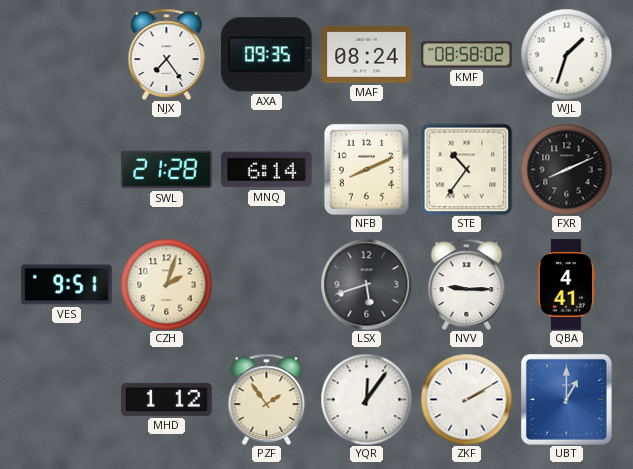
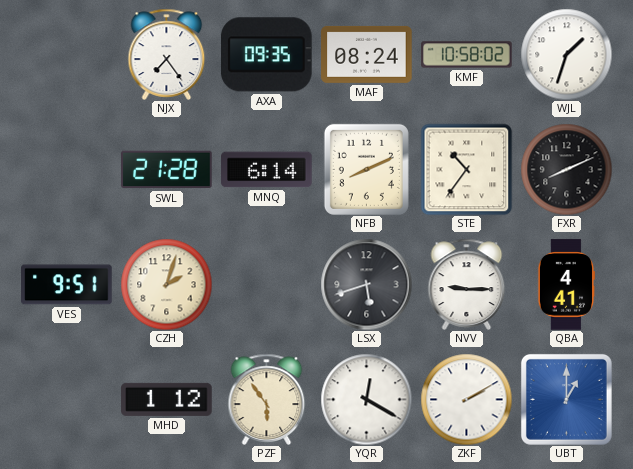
KMF: 08:58 -> 10:58
PZF: 1:54 -> 5:54
YQR: 12:06 -> 12:20
